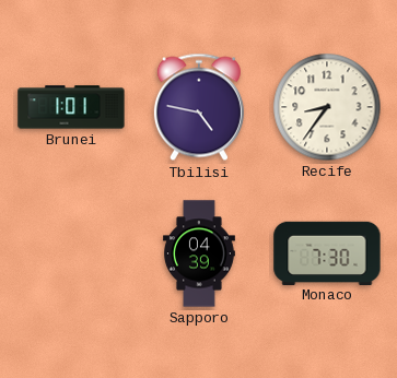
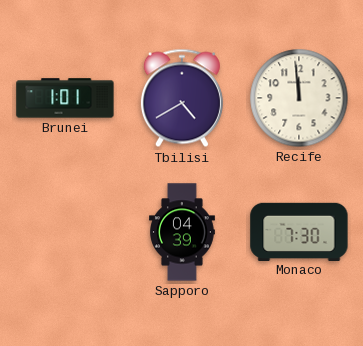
Tbilisi: 4:47 -> 4:40
Recife: 8:36 -> 11:59
